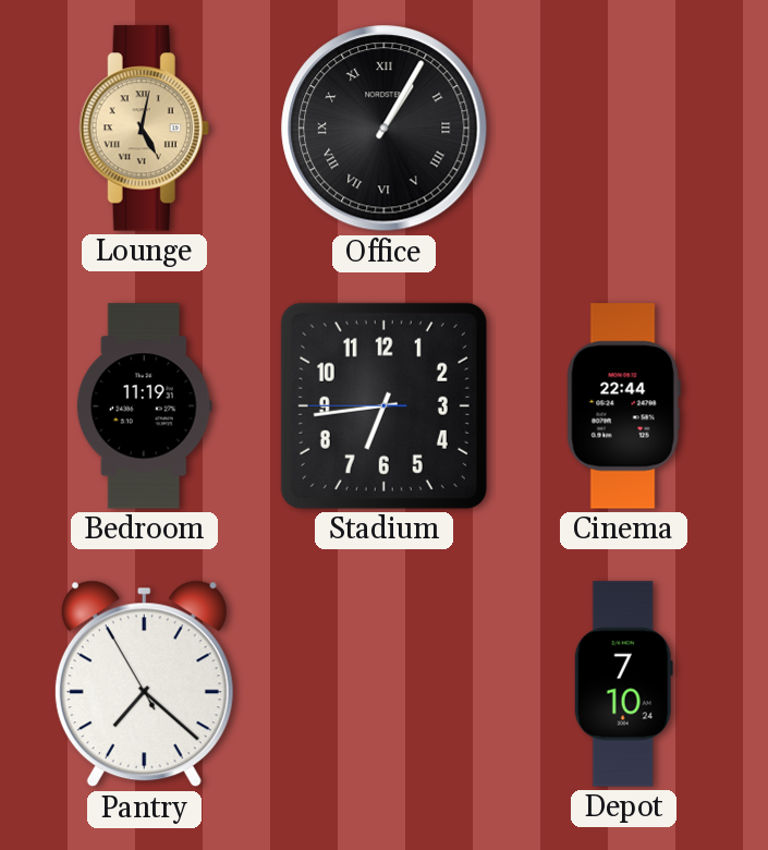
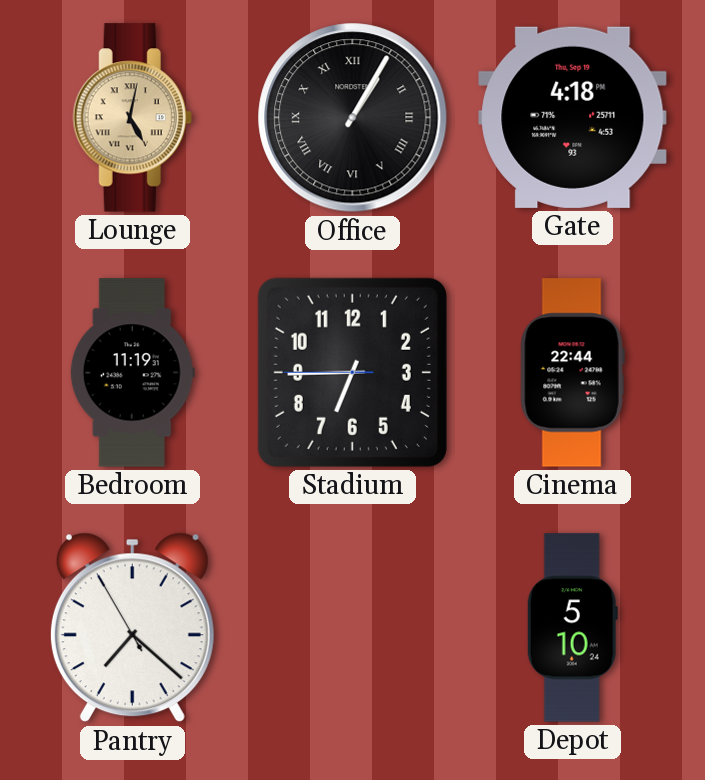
Gate: none -> 4:18
Stadium: 6:43 -> 6:44
Depot: 7:10 -> 5:10
